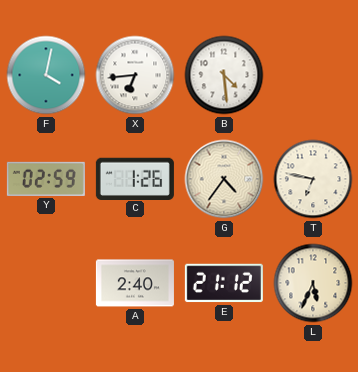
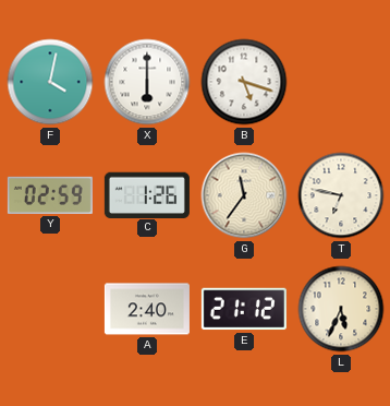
X: 6:44 -> 6:00
B: 4:29 -> 5:18
G: 4:36 -> 11:36
